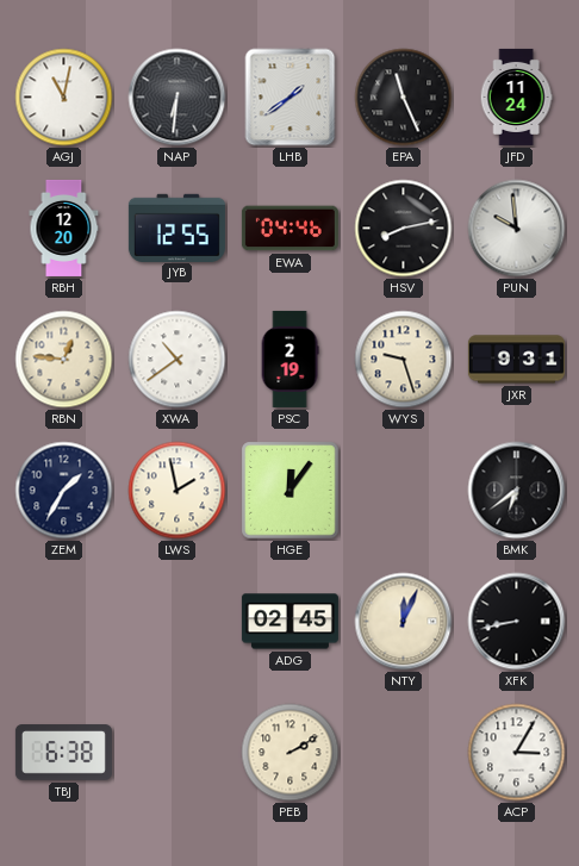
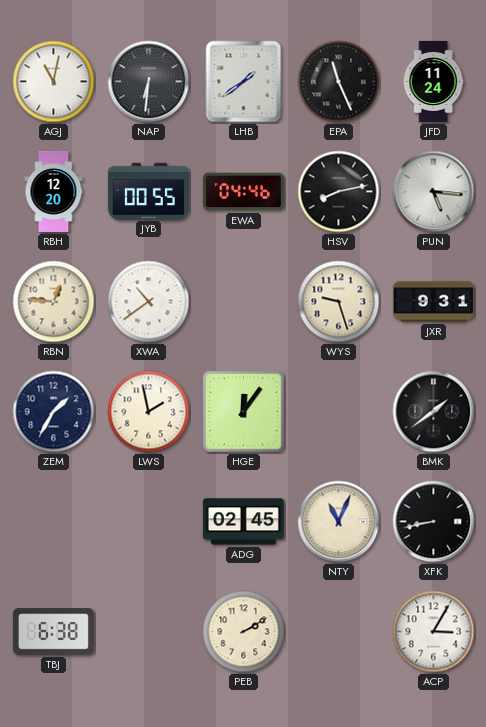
JYB: 12:55 -> 00:55
PUN: 9:59 -> 5:16
PSC: 2:19 -> none
BMK: 6:39 -> 1:39
NTY: 12:04 -> 11:04
